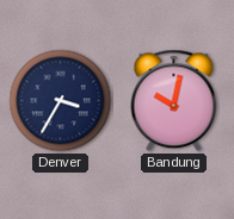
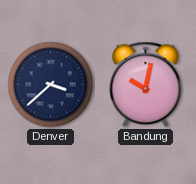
Denver: 3:35 -> 3:38
